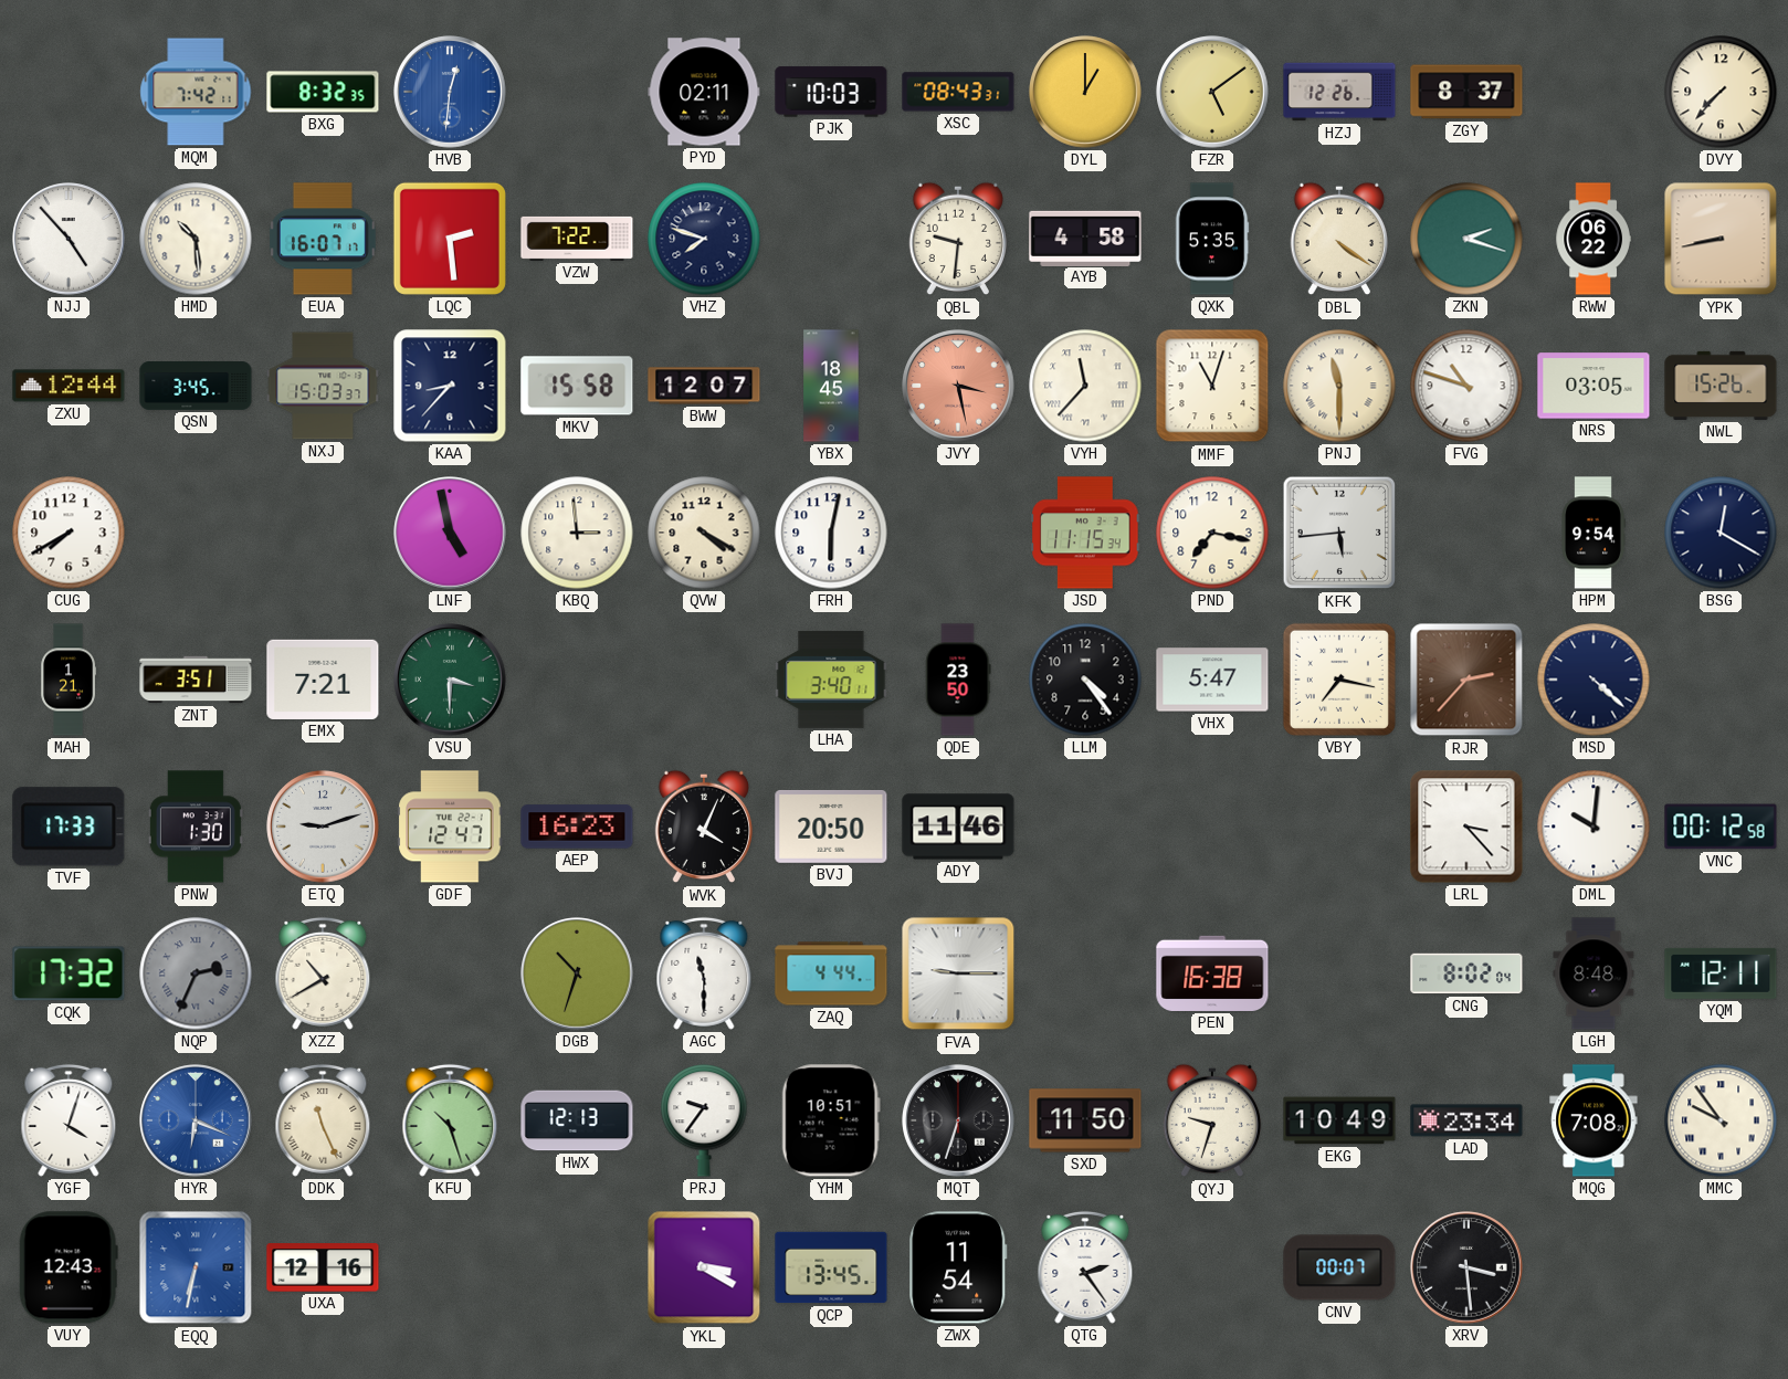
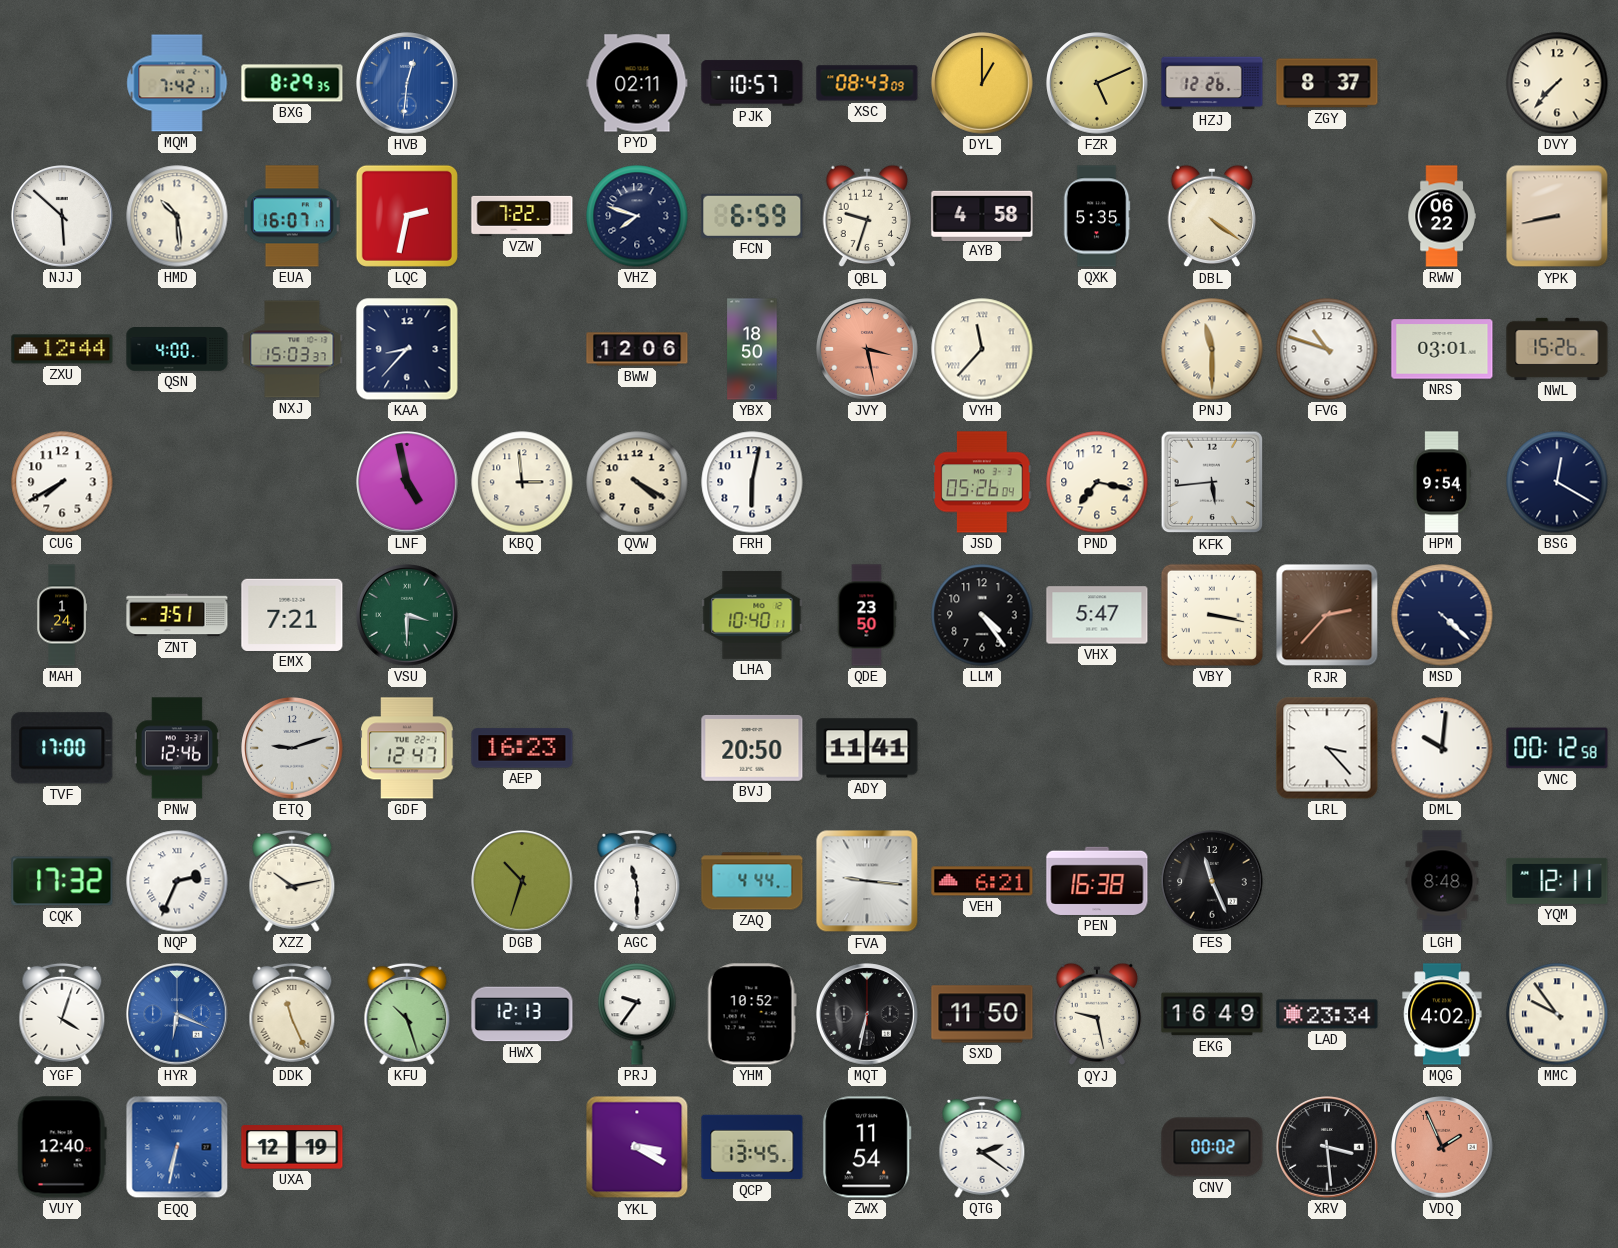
BXG: 8:32 -> 8:29
PJK: 10:03 -> 10:57
XSC: 08:43:31 -> 08:43:09
FZR: 5:09 -> 5:11
NJJ: 4:53 -> 5:52
LQC: 2:29 -> 2:32
FCN: none -> 6:59
QBL: 9:31 -> 9:33
ZKN: 2:18 -> none
QSN: 3:45 -> 4:00
MKV: 15:58 -> none
BWW: 12:07 -> 12:06
YBX: 18:45 -> 18:50
MMF: 11:03 -> none
NRS: 03:05 -> 03:01
JSD: 11:15 -> 05:26
MAH: 1:21 -> 1:24
LHA: 3:40 -> 10:40
VBY: 7:17 -> 3:17
TVF: 17:33 -> 17:00
PNW: 1:30 -> 12:46
WVK: 4:04 -> none
ADY: 11:46 -> 11:41
NQP dial: grey -> white
XZZ: 10:40 -> 10:13
FVA: 9:15 -> 9:16
VEH: none -> 6:21
FES: none -> 11:26
CNG: 8:02 -> none
YHM: 10:51 -> 10:52
MQT: 6:33 -> 6:32
QYJ: 9:33 -> 9:28
EKG: 10:49 -> 16:49
MQG: 7:08 -> 4:02
VUY: 12:43 -> 12:40
UXA: 12:16 -> 12:19
QTG: 2:24 -> 2:21
CNV: 00:07 -> 00:02
VDQ: none -> 1:56
